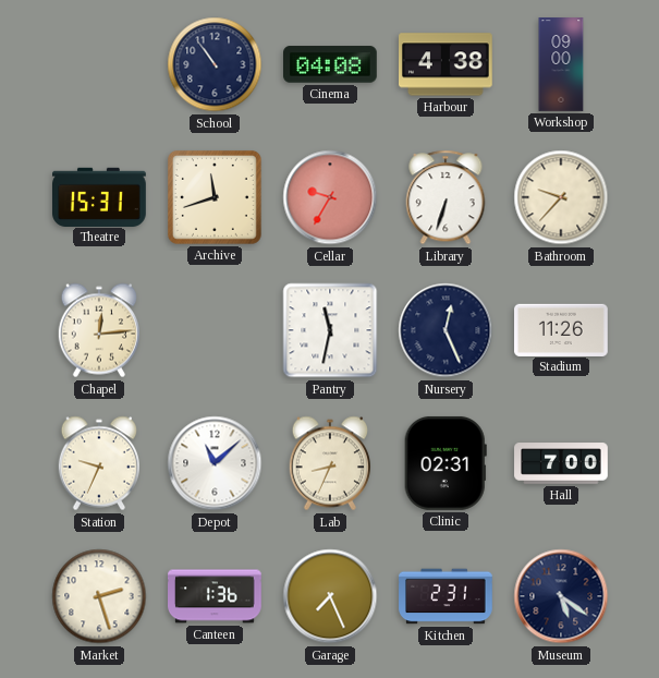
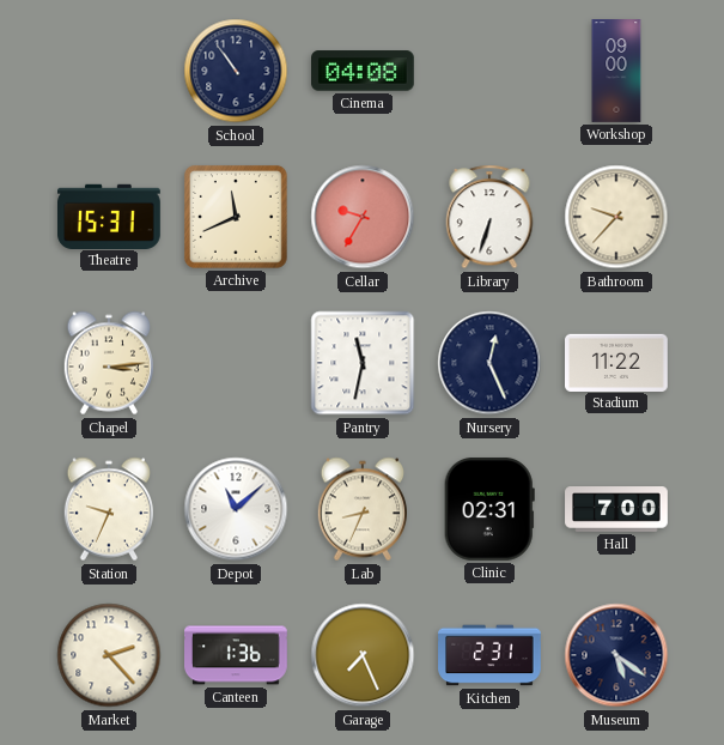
Harbour: 4:38 -> none
Archive: 11:42 -> 11:41
Chapel: 12:14 -> 3:14
Stadium: 11:26 -> 11:22
Market: 2:27 -> 2:23
